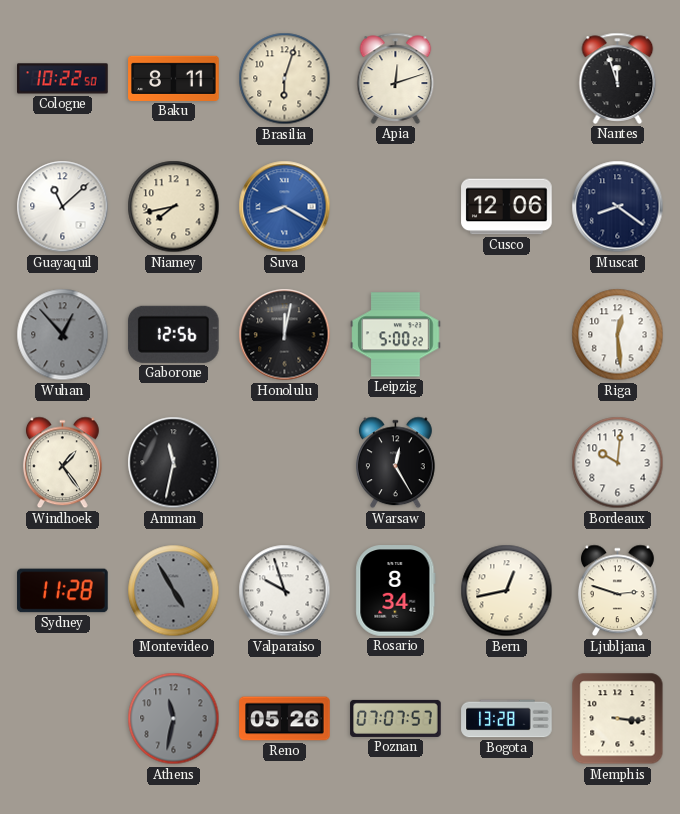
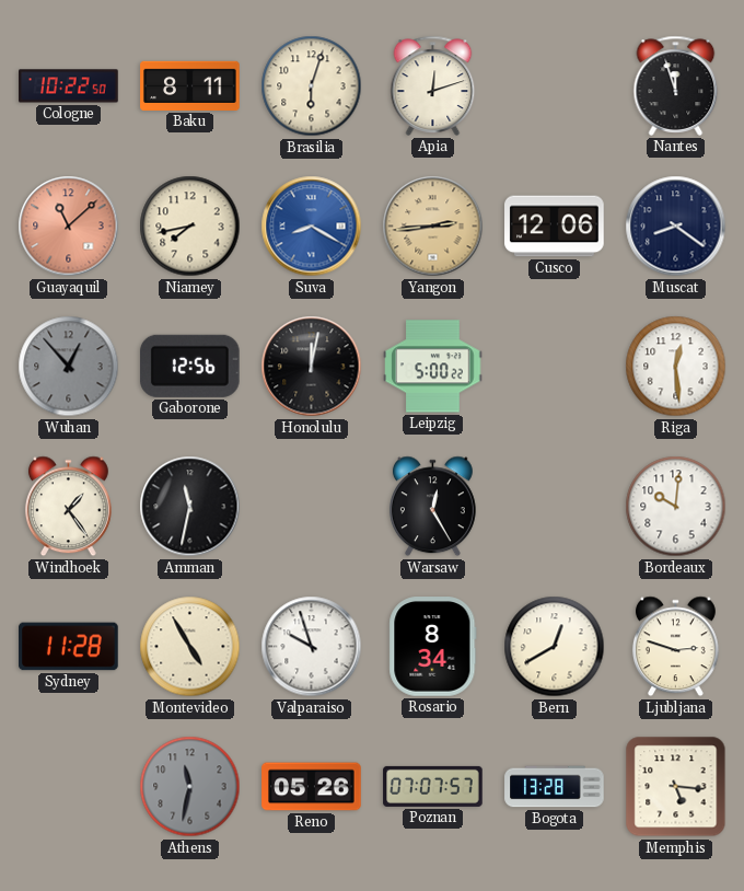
Guayaquil dial: white -> salmon
Yangon: none -> 2:44
Montevideo dial: grey -> cream
Bern: 12:43 -> 12:40
Memphis: 3:16 -> 5:16
